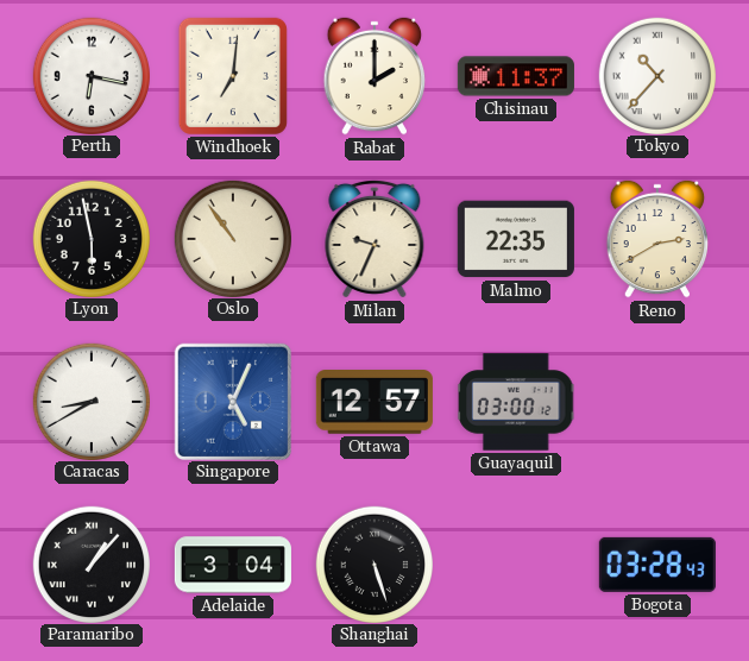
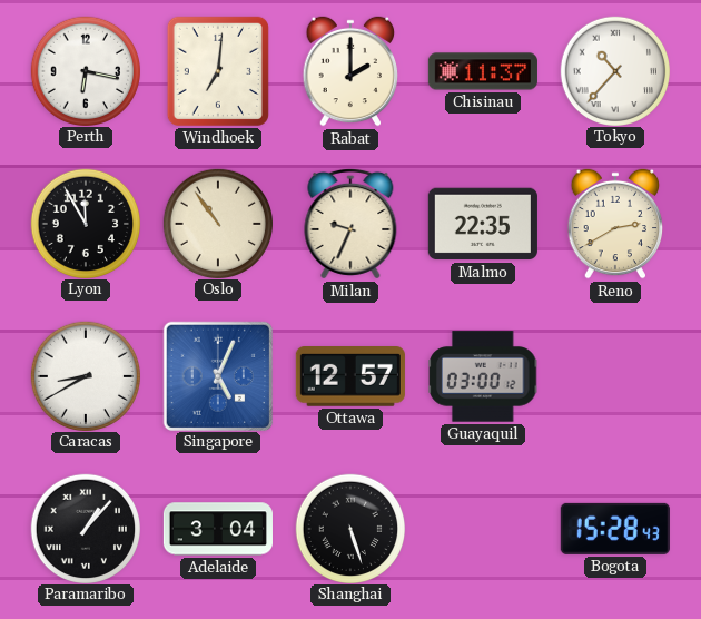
Lyon: 5:58 -> 11:55
Bogota: 03:28 -> 15:28
